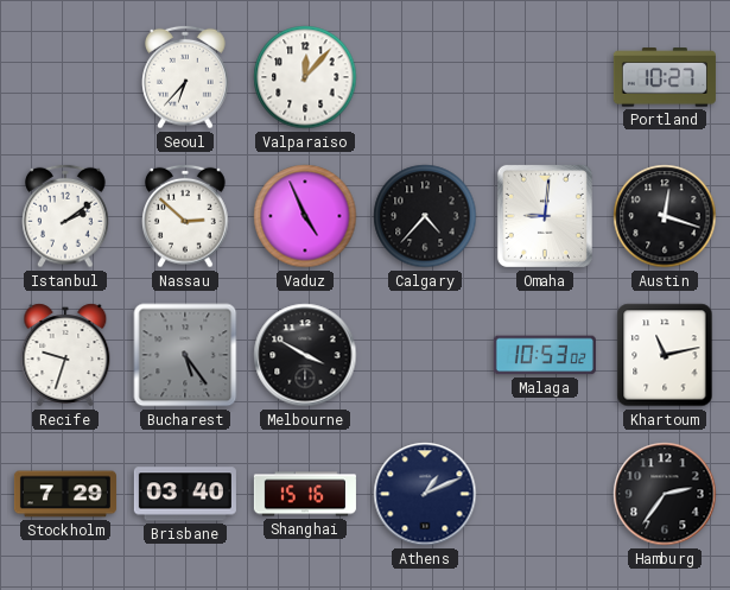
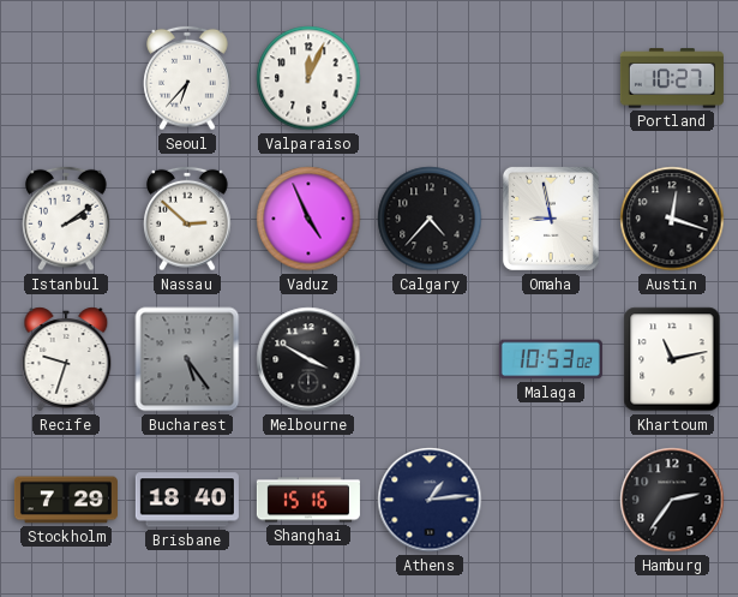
Valparaiso: 12:07 -> 12:04
Omaha: 9:01 -> 8:58
Brisbane: 03:40 -> 18:40
Athens: 1:11 -> 1:14
